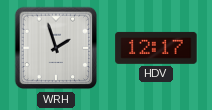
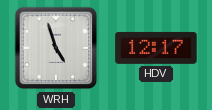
WRH: 1:57 -> 4:57
